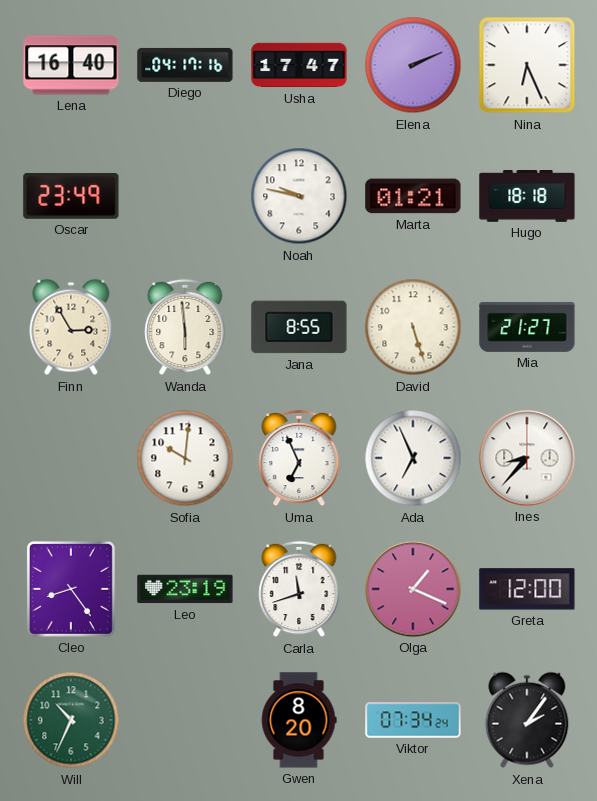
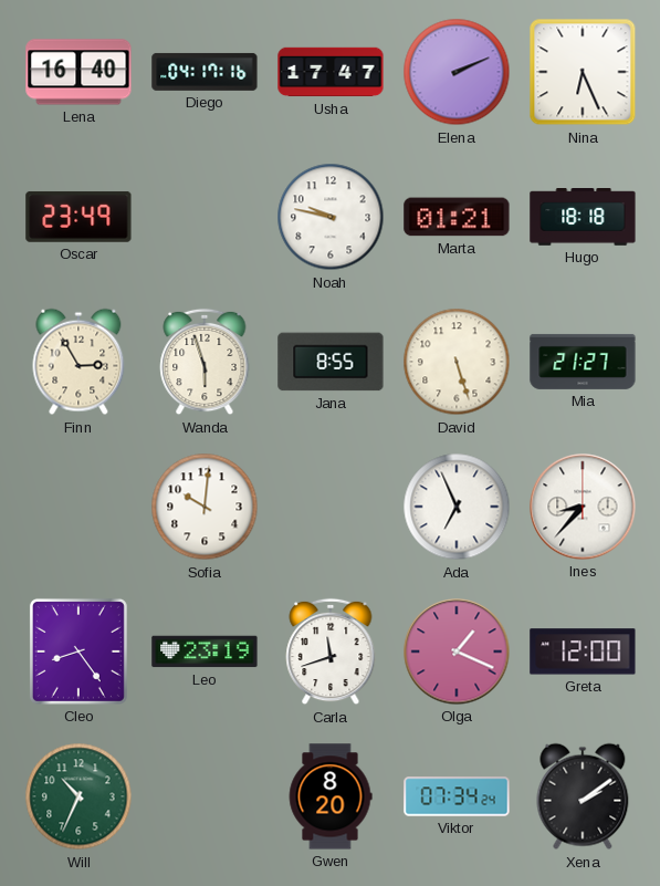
Wanda: 5:59 -> 5:57
Uma: 6:56 -> none
Xena: 2:06 -> 2:09
